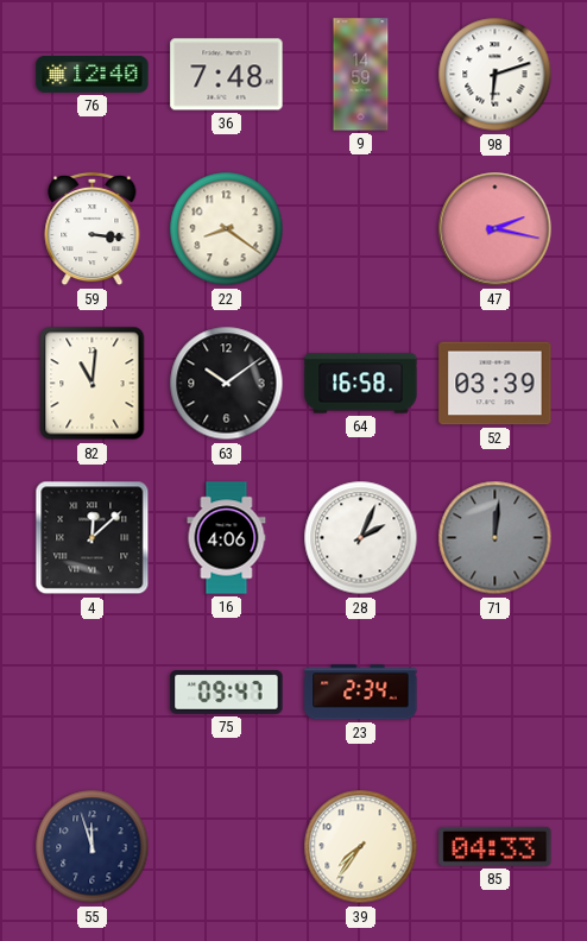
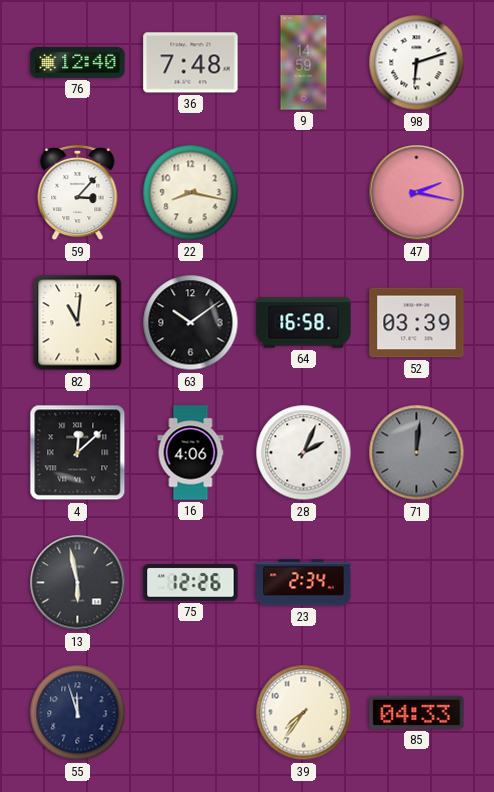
59: 3:16 -> 3:07
22: 8:21 -> 8:17
13: none -> 5:58
75: 09:47 -> 12:26
